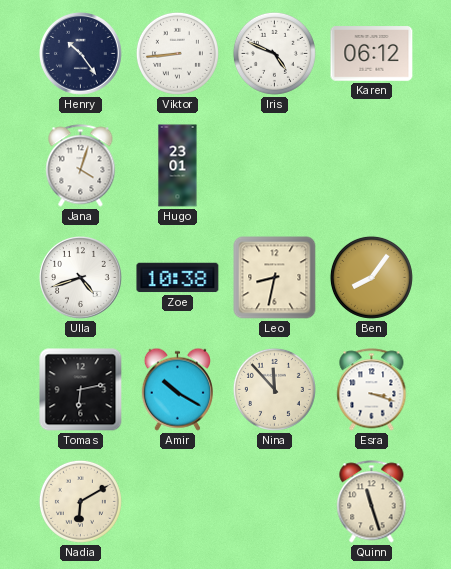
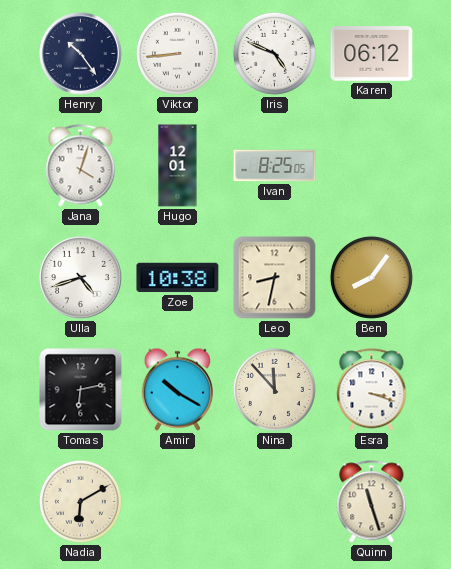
Hugo: 23:01 -> 12:01
Ivan: none -> 8:25
